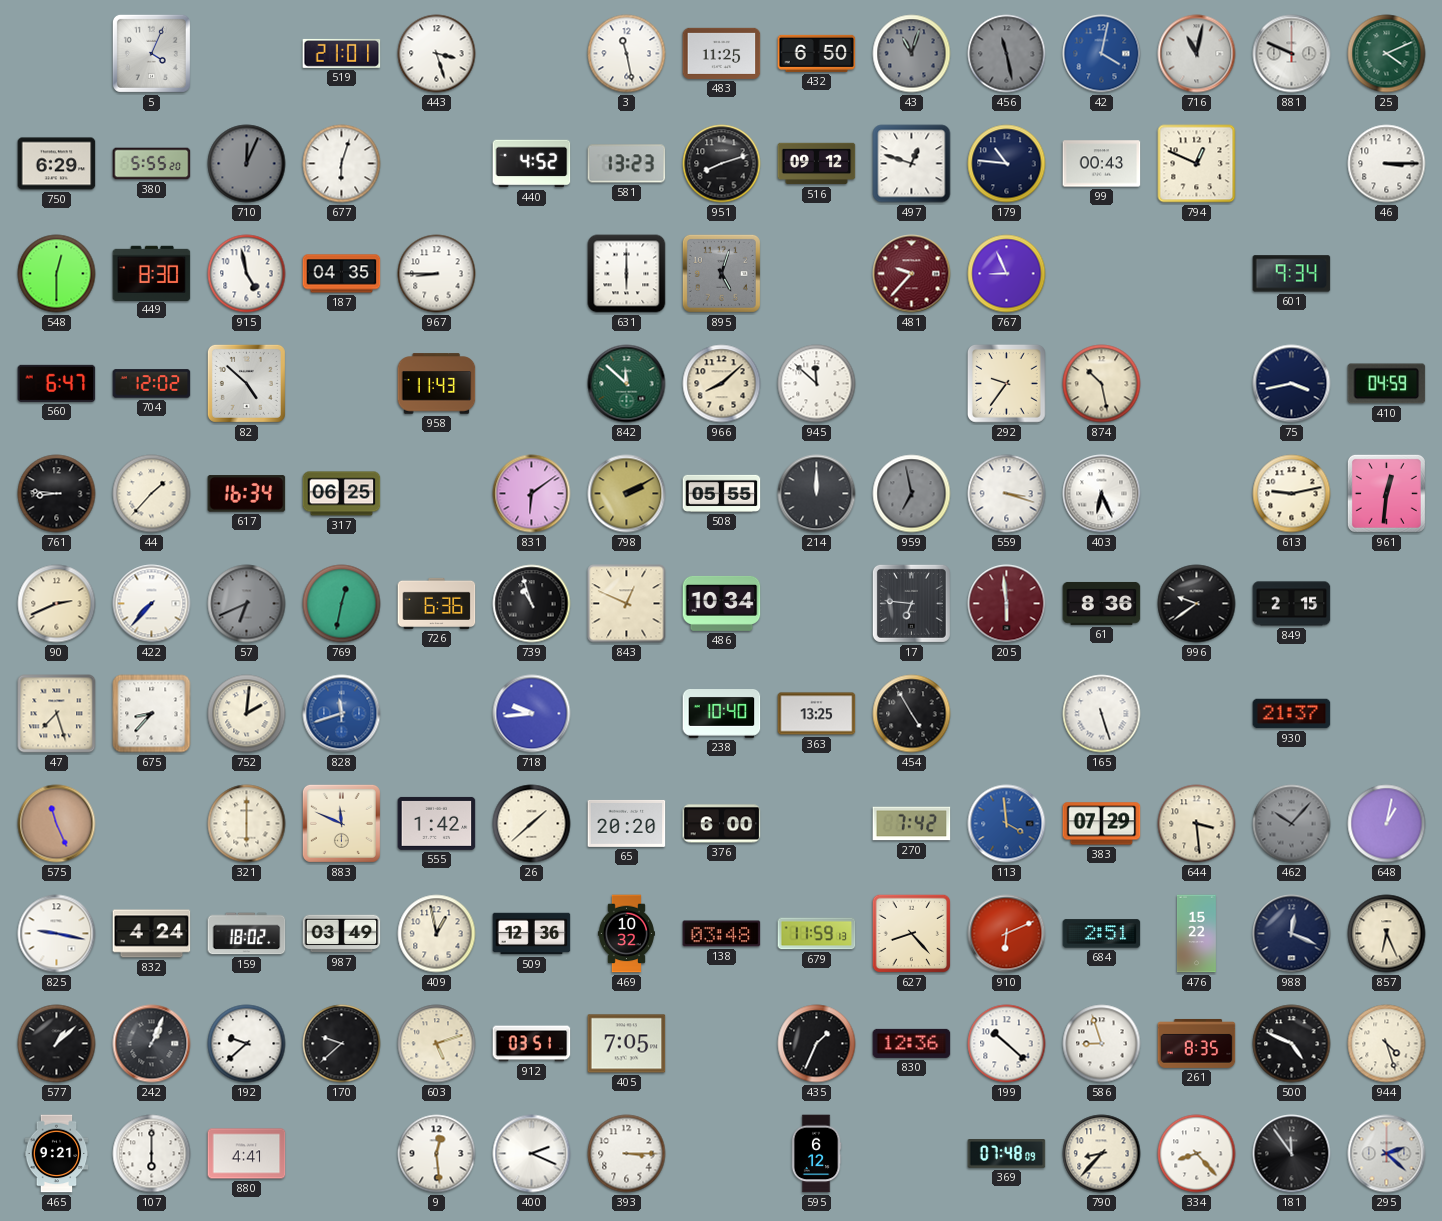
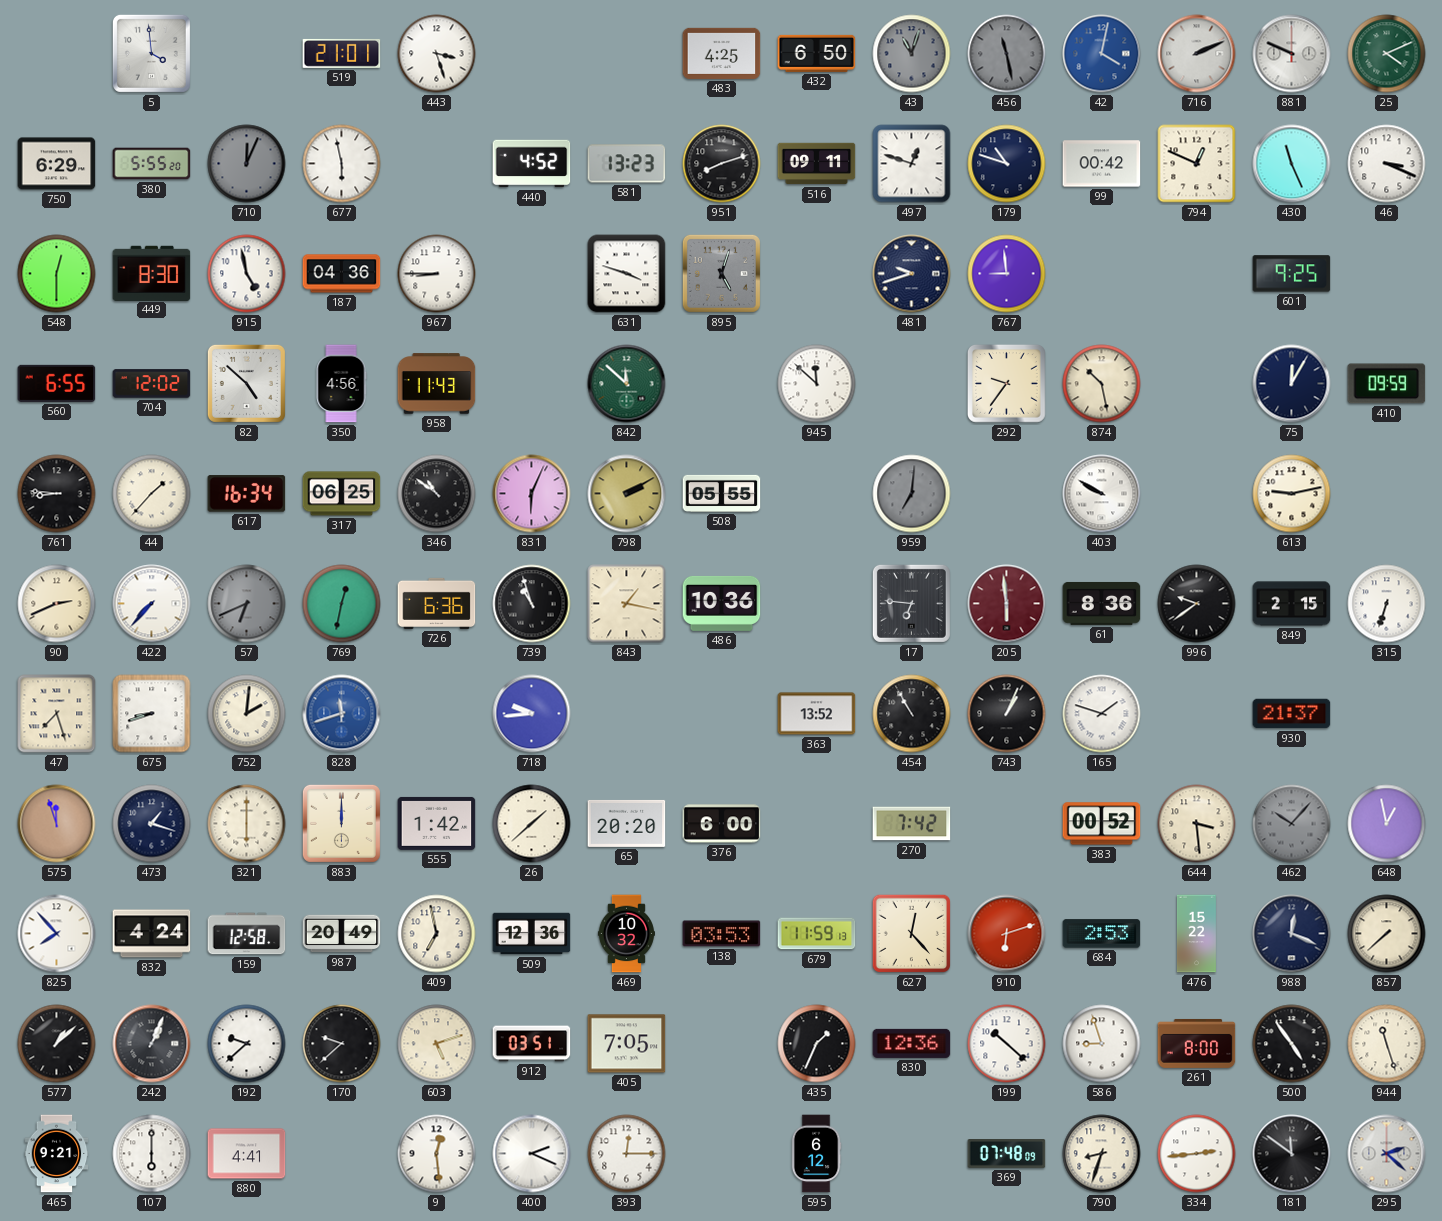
5: 4:04 -> 3:59
3: 11:28 -> none
483: 11:25 -> 4:25
716: 11:02 -> 2:11
677: 6:03 -> 5:58
516: 09:12 -> 09:11
179: 10:46 -> 10:48
99: 00:43 -> 00:42
430: none -> 11:26
46: 3:15 -> 3:19
187: 04:35 -> 04:36
631: 6:00 -> 3:48
481: 9:37 -> 9:42
481 dial: burgundy -> navy
767: 8:56 -> 8:59
601: 9:34 -> 9:25
560: 6:47 -> 6:55
350: none -> 4:56
966: 8:08 -> none
75: 3:43 -> 12:05
410: 04:59 -> 09:59
346: none -> 10:51
831: 6:09 -> 6:04
214: 12:00 -> none
959: 6:58 -> 7:01
559: 3:18 -> none
403: 6:26 -> 9:50
961: 12:31 -> none
843: 12:49 -> 1:17
486: 10:34 -> 10:36
315: none -> 6:33
675: 8:37 -> 8:42
238: 10:40 -> none
363: 13:25 -> 13:52
454: 4:55 -> 10:55
743: none -> 1:04
165: 5:27 -> 1:48
575: 11:26 -> 11:57
473: none -> 1:18
883: 11:49 -> 12:00
113: 3:59 -> none
383: 07:29 -> 00:52
648: 1:02 -> 12:58
825: 9:17 -> 7:53
159: 18:02 -> 12:58
987: 03:49 -> 20:49
409: 12:58 -> 6:58
138: 03:48 -> 03:53
627: 8:23 -> 12:23
910: 6:11 -> 6:12
684: 2:51 -> 2:53
857: 6:26 -> 7:38
261: 8:35 -> 8:00
500: 4:49 -> 4:54
944: 4:27 -> 11:27
393: 3:15 -> 12:15
790: 8:37 -> 8:33
334: 8:23 -> 2:44
181: 11:54 -> 11:51
